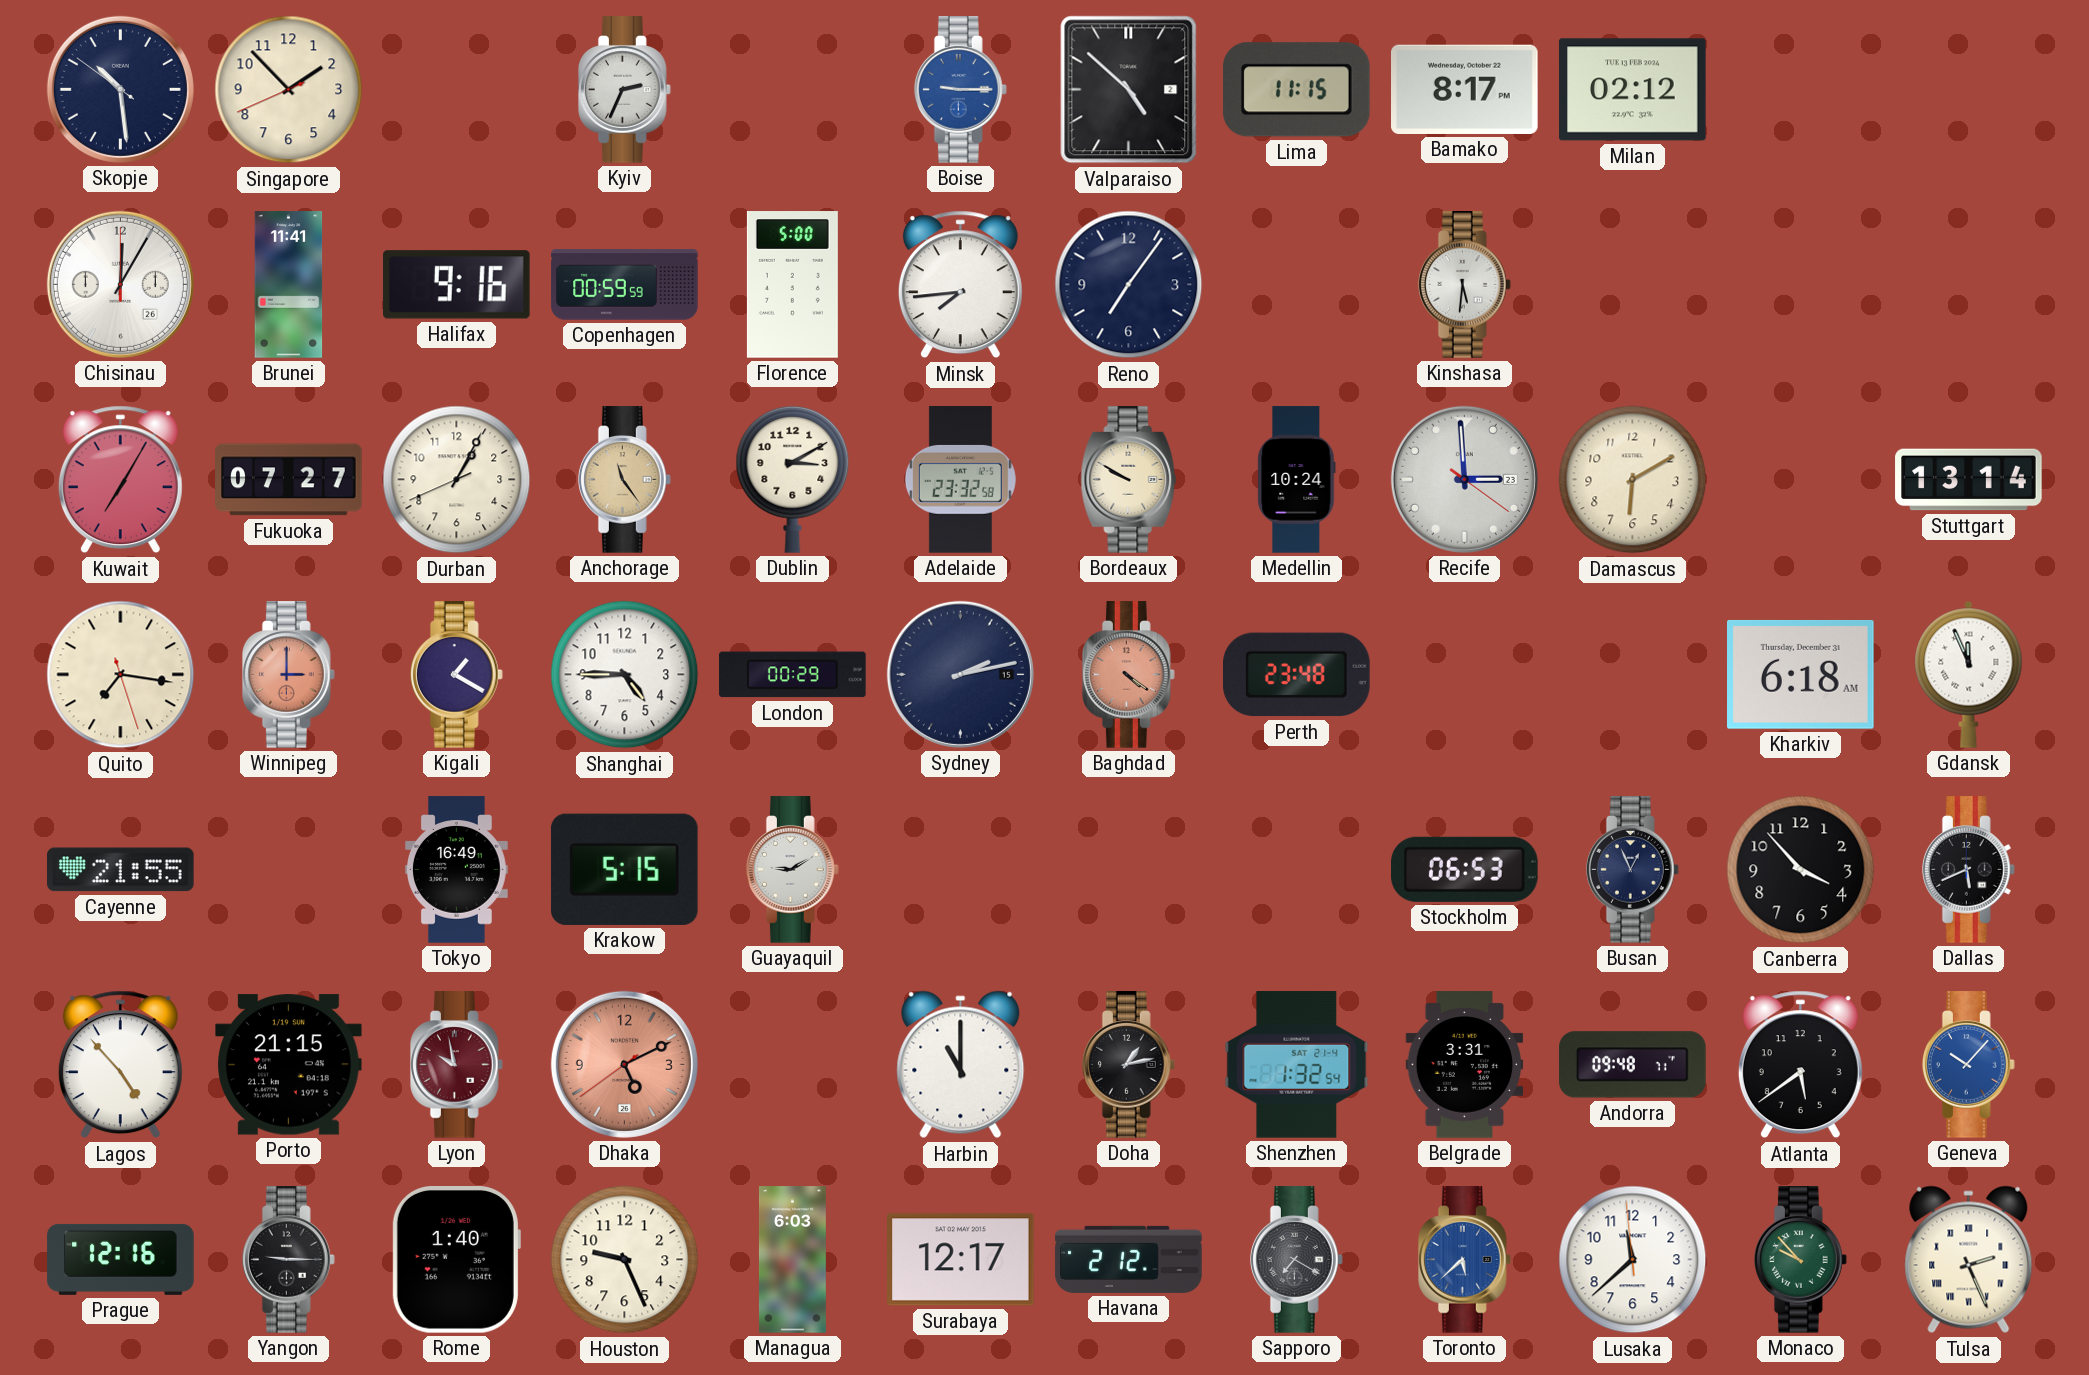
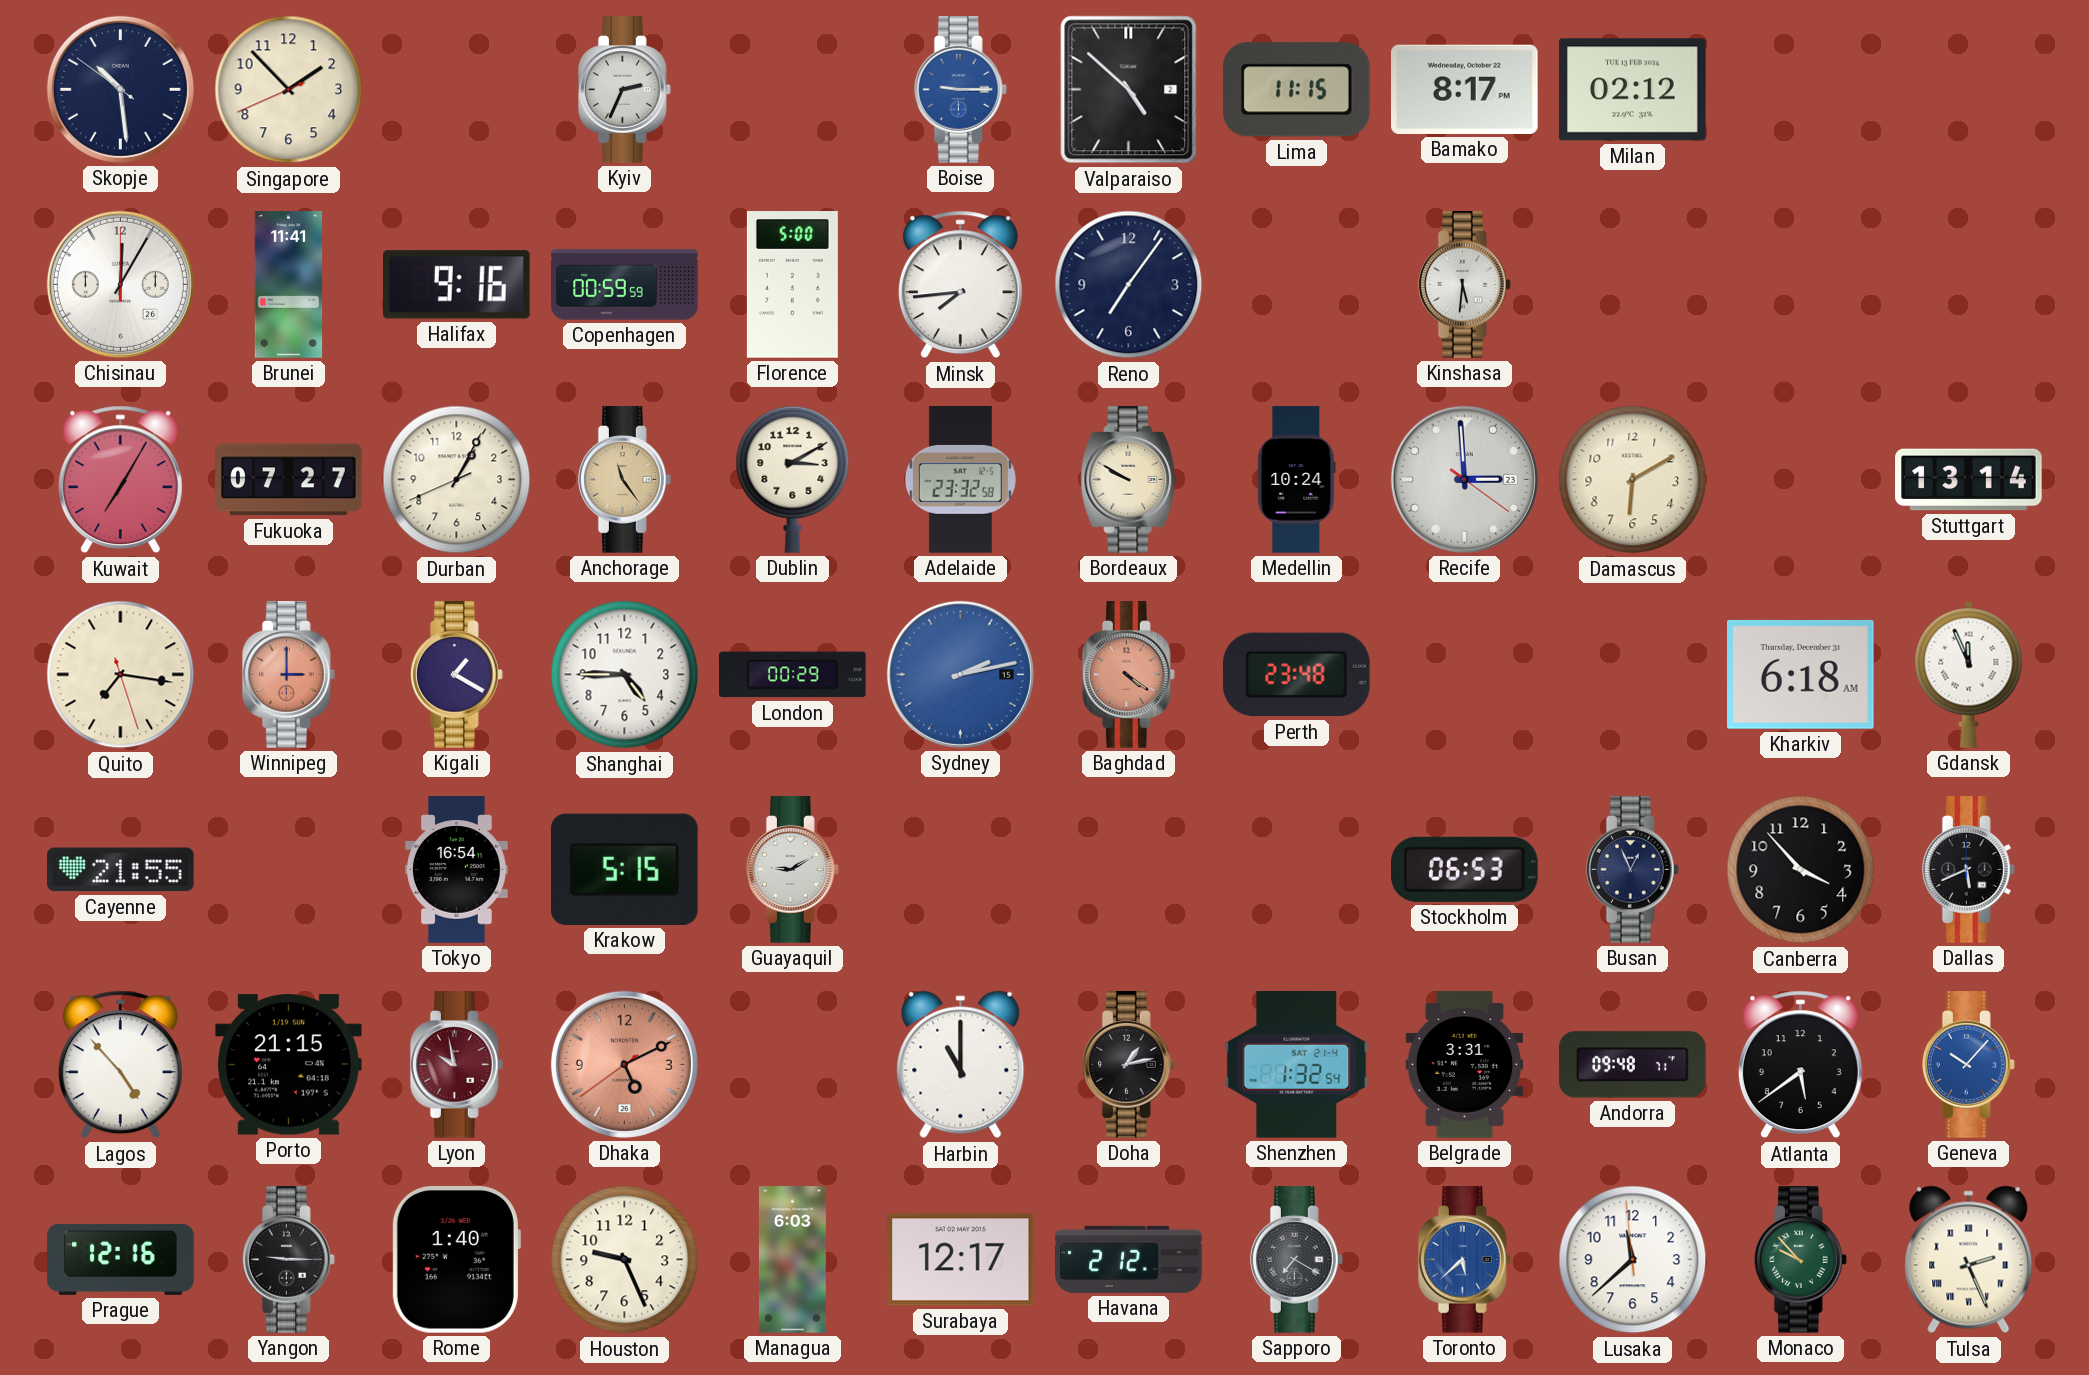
Sydney dial: navy -> blue
Tokyo: 16:49 -> 16:54
